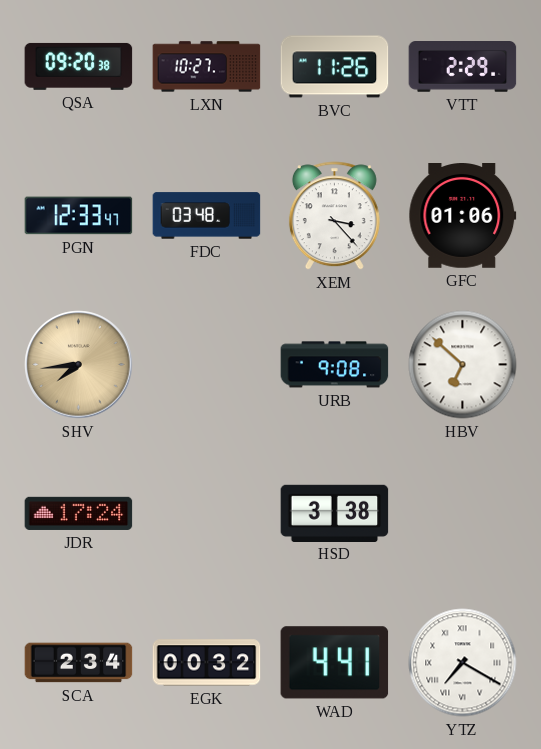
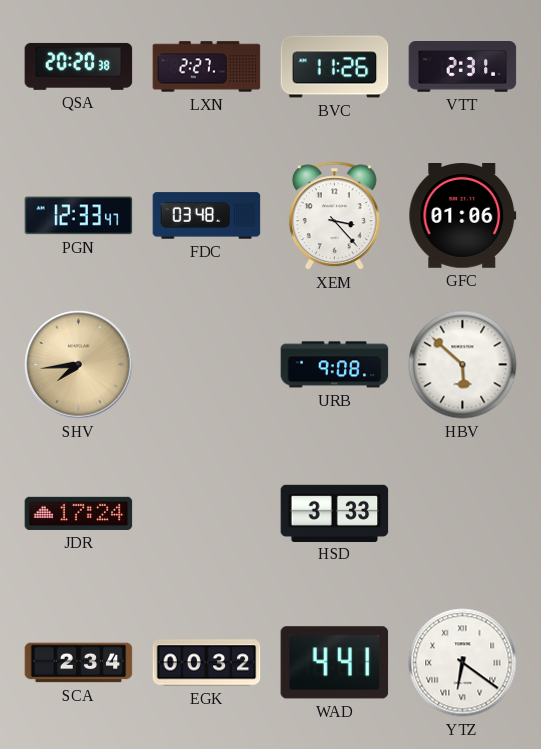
QSA: 09:20 -> 20:20
LXN: 10:27 -> 2:27
VTT: 2:29 -> 2:31
HBV: 6:52 -> 5:52
HSD: 3:38 -> 3:33
YTZ: 7:20 -> 6:21
